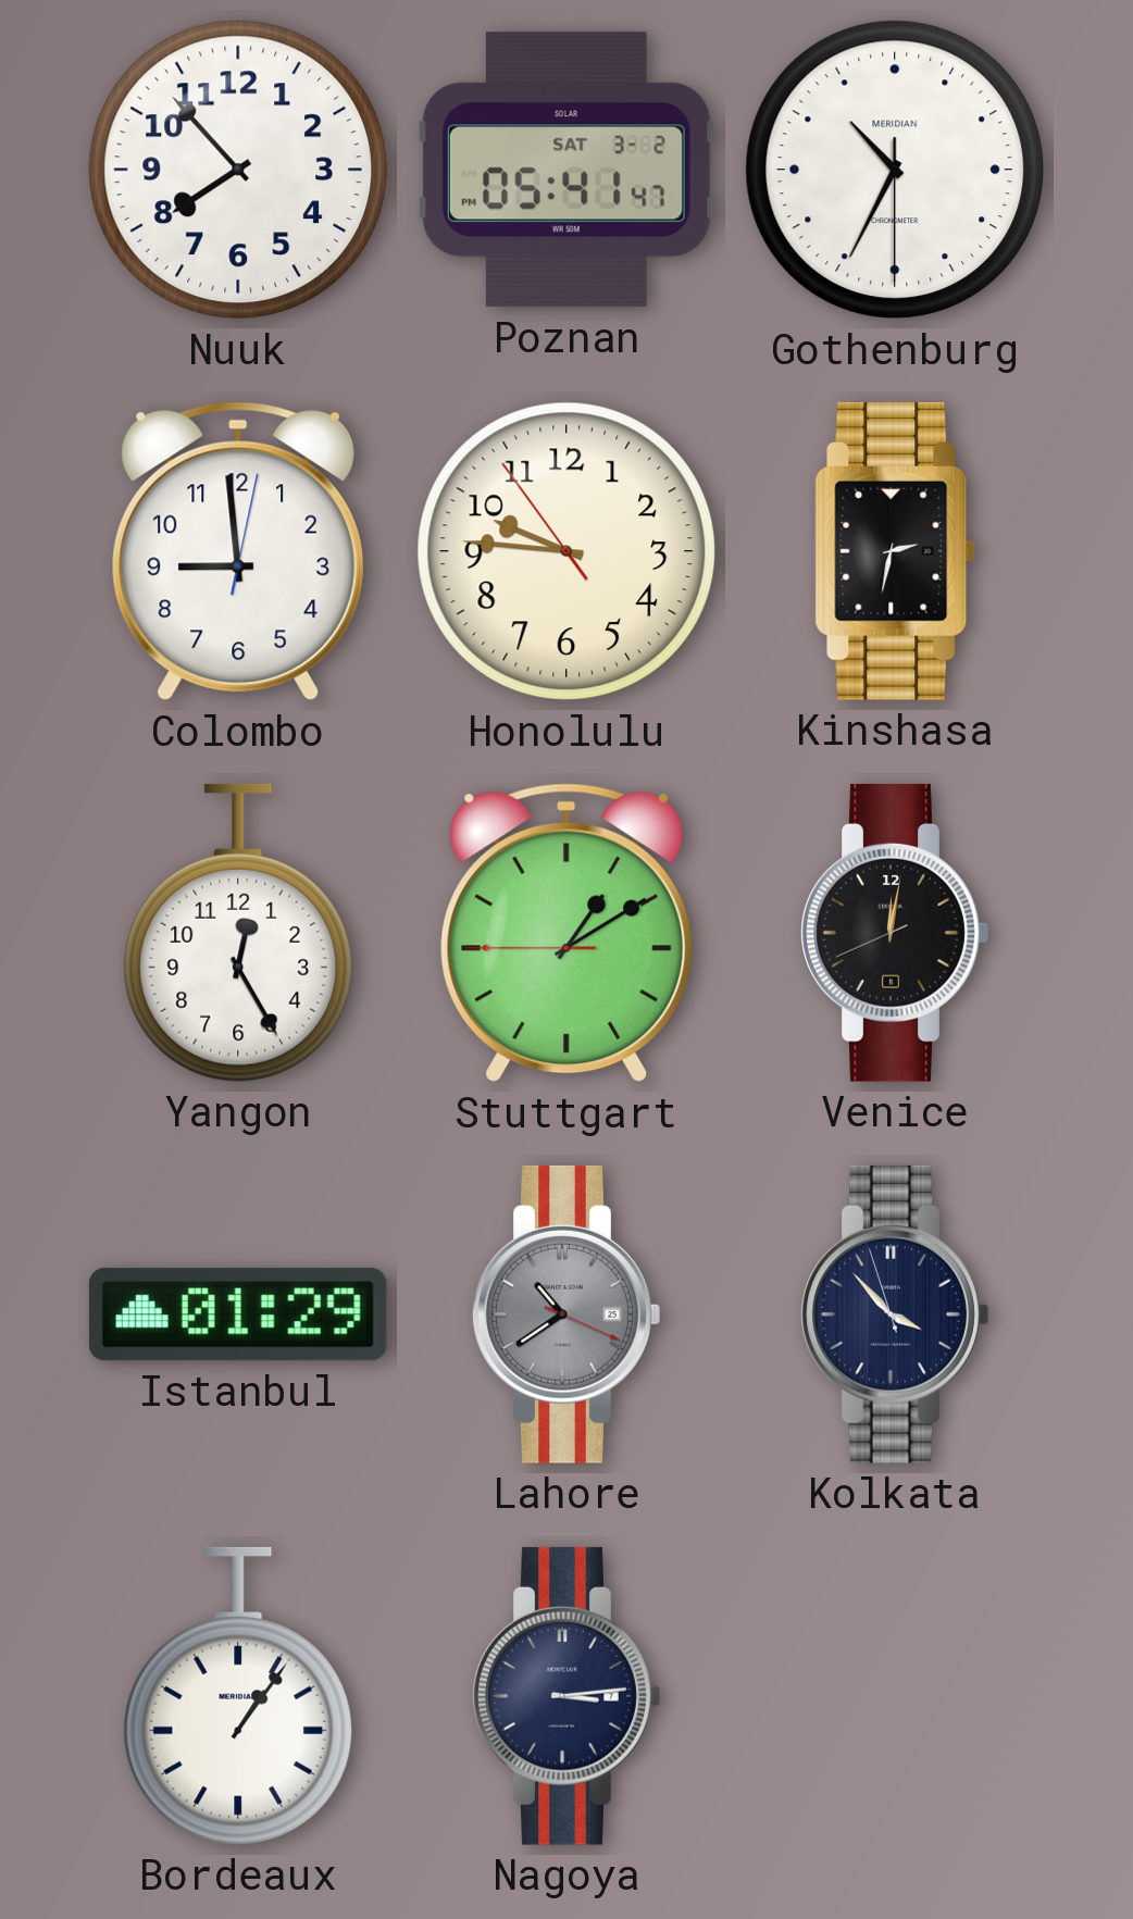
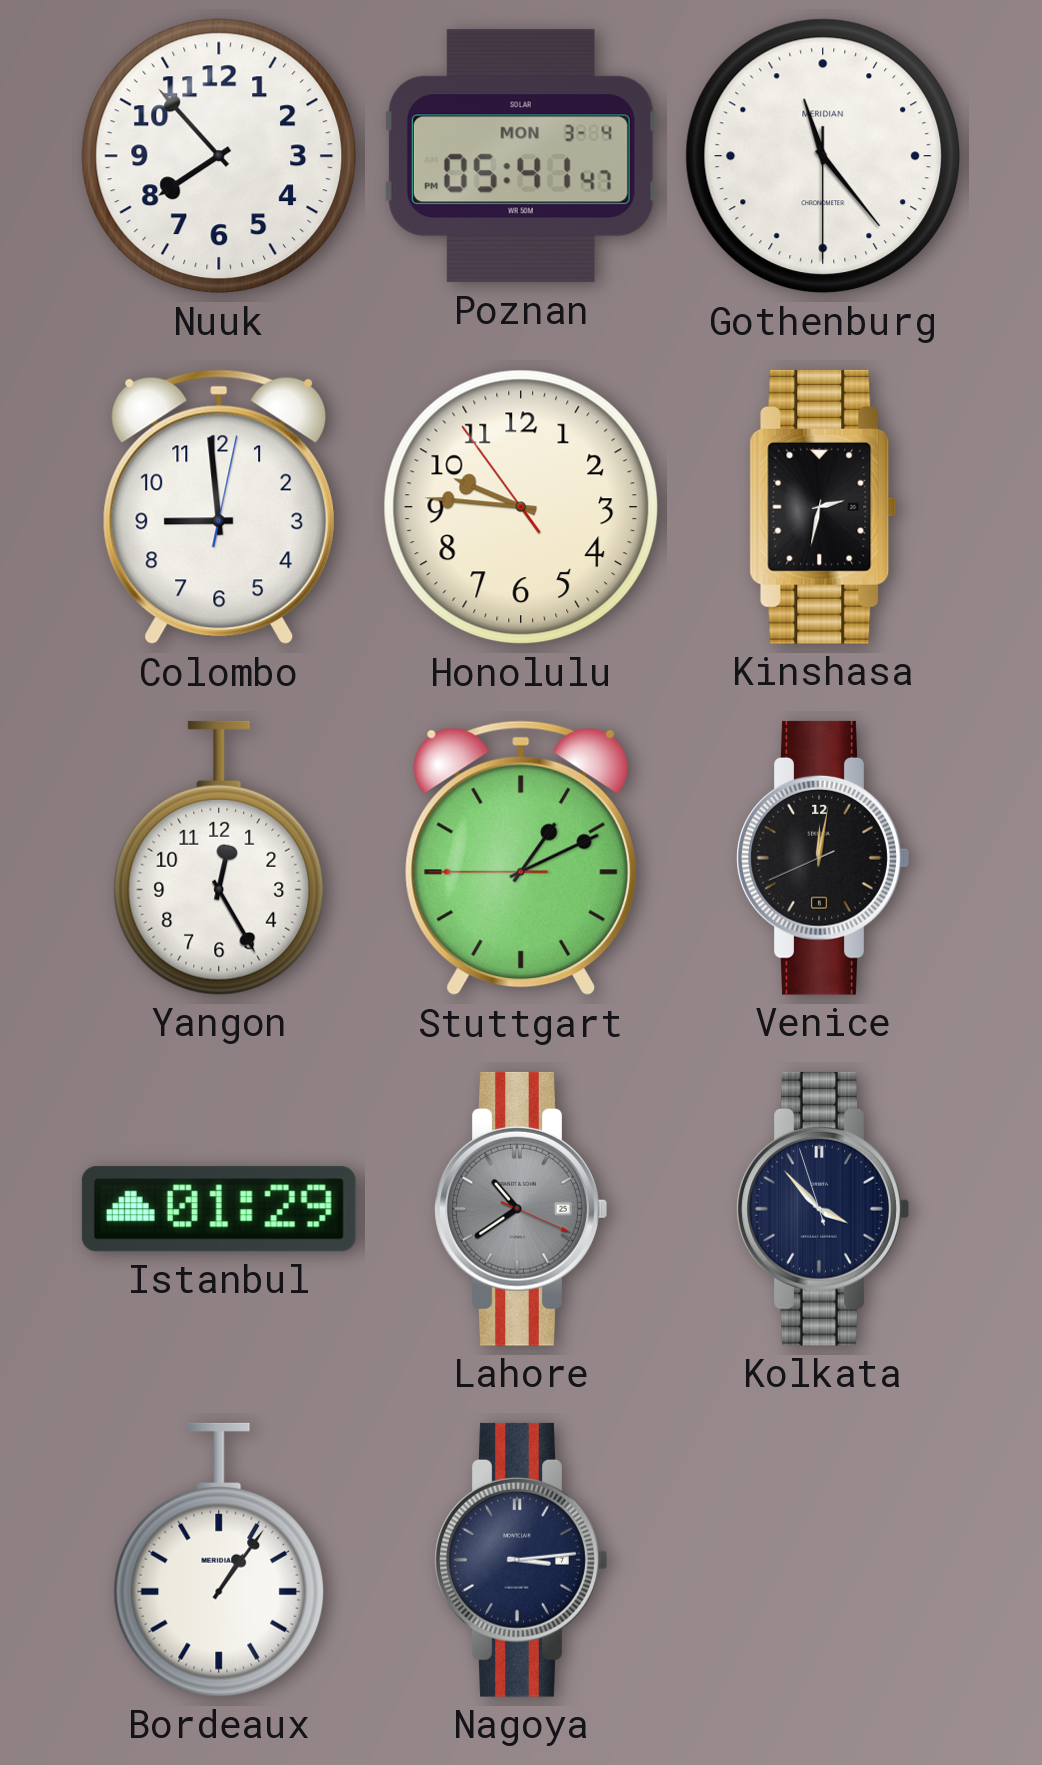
Poznan date: SAT 3-2 -> MON 3-4
Gothenburg: 10:34 -> 11:23
Stuttgart: 1:09 -> 1:10
